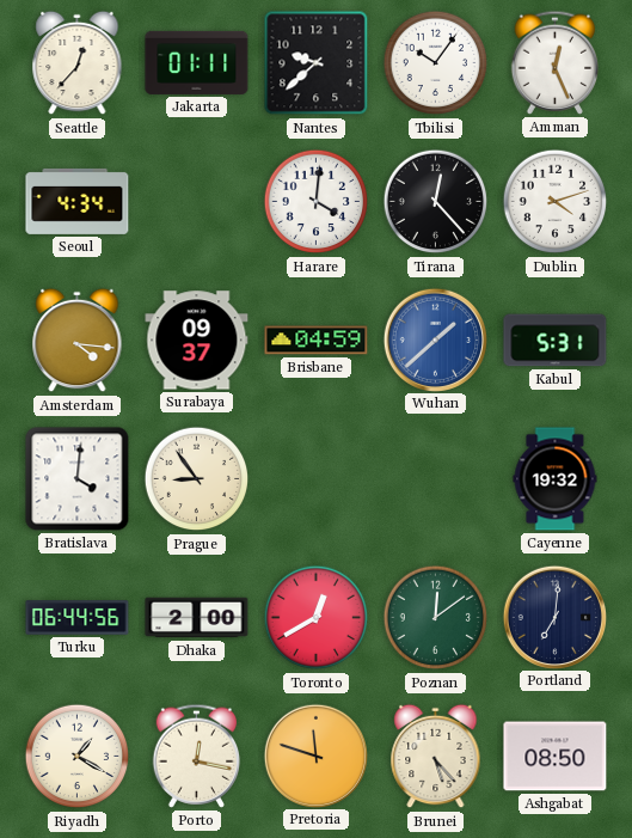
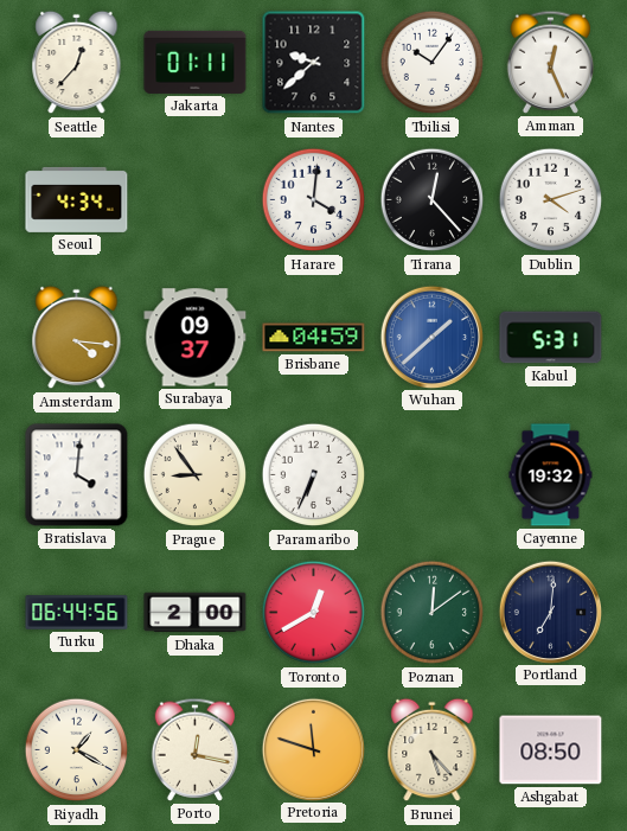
Paramaribo: none -> 6:34
